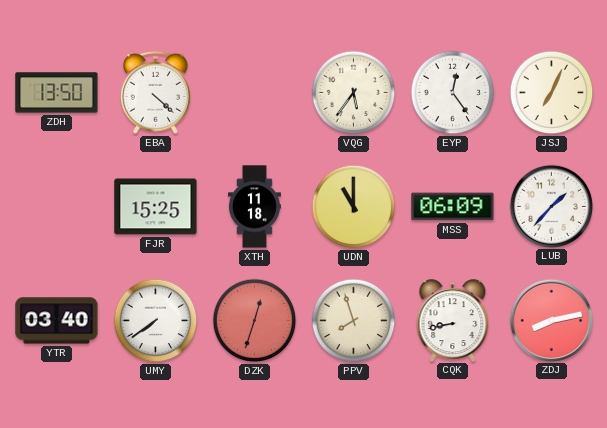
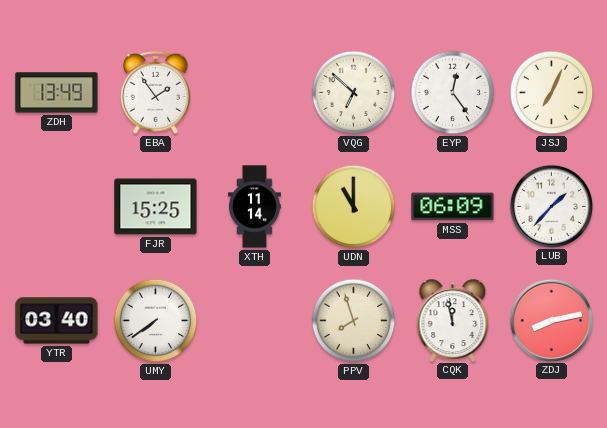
ZDH: 13:50 -> 13:49
EBA: 4:22 -> 1:54
VQG: 5:36 -> 6:52
XTH: 11:18 -> 11:14
DZK: 12:33 -> none
CQK: 8:43 -> 11:58
